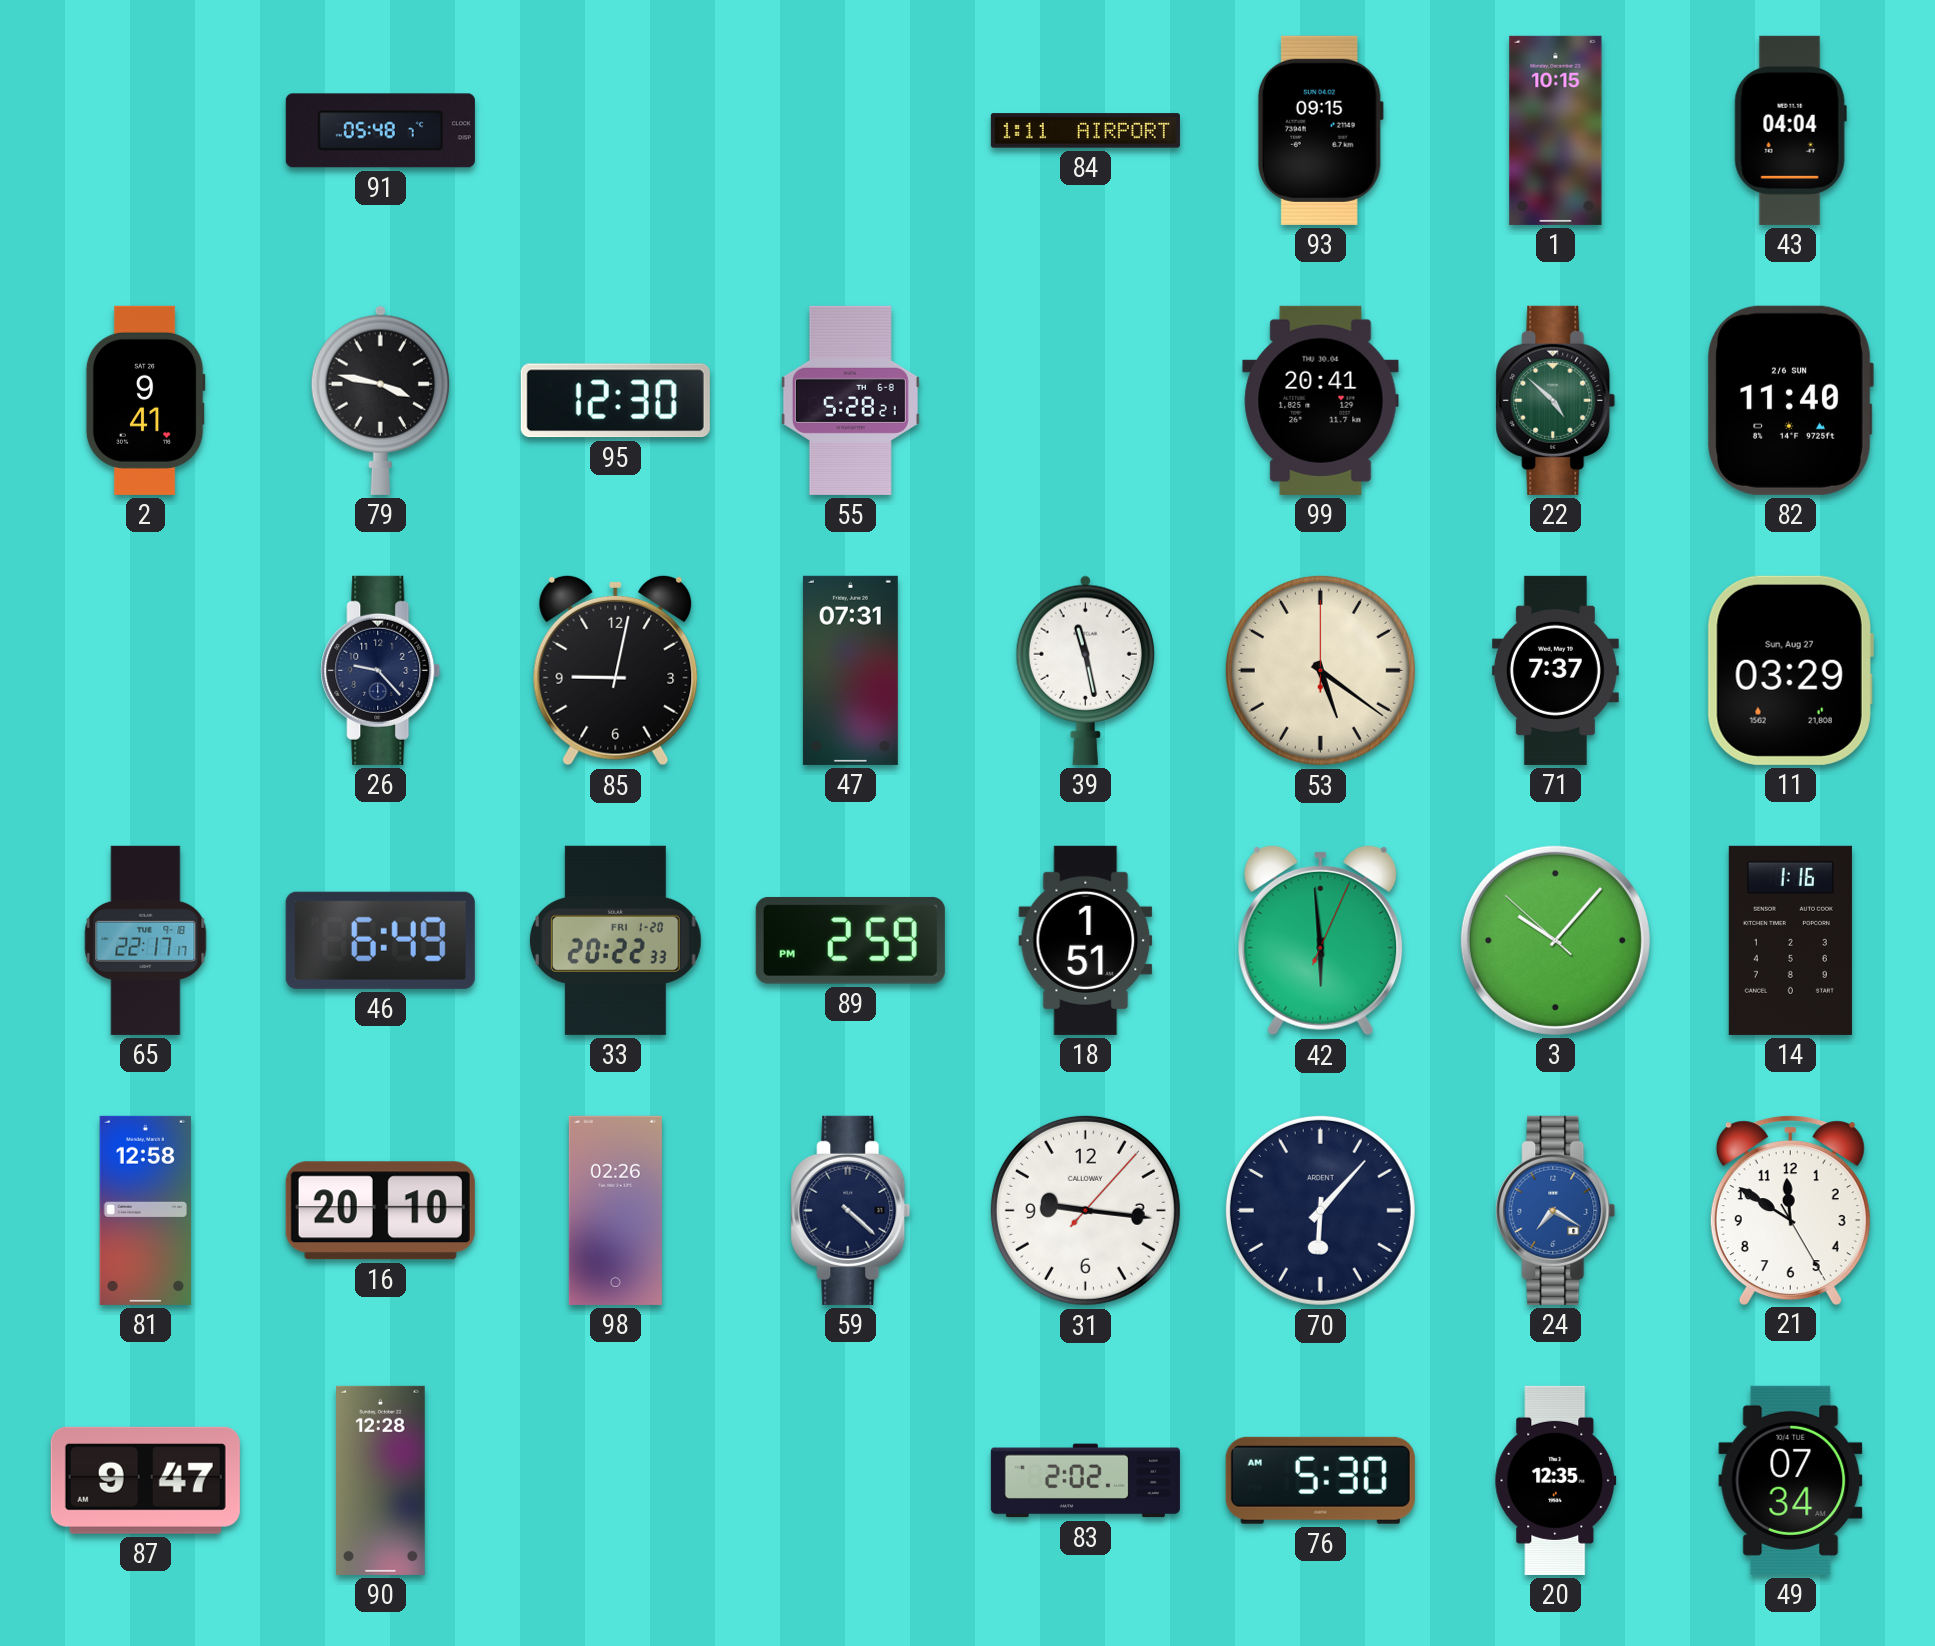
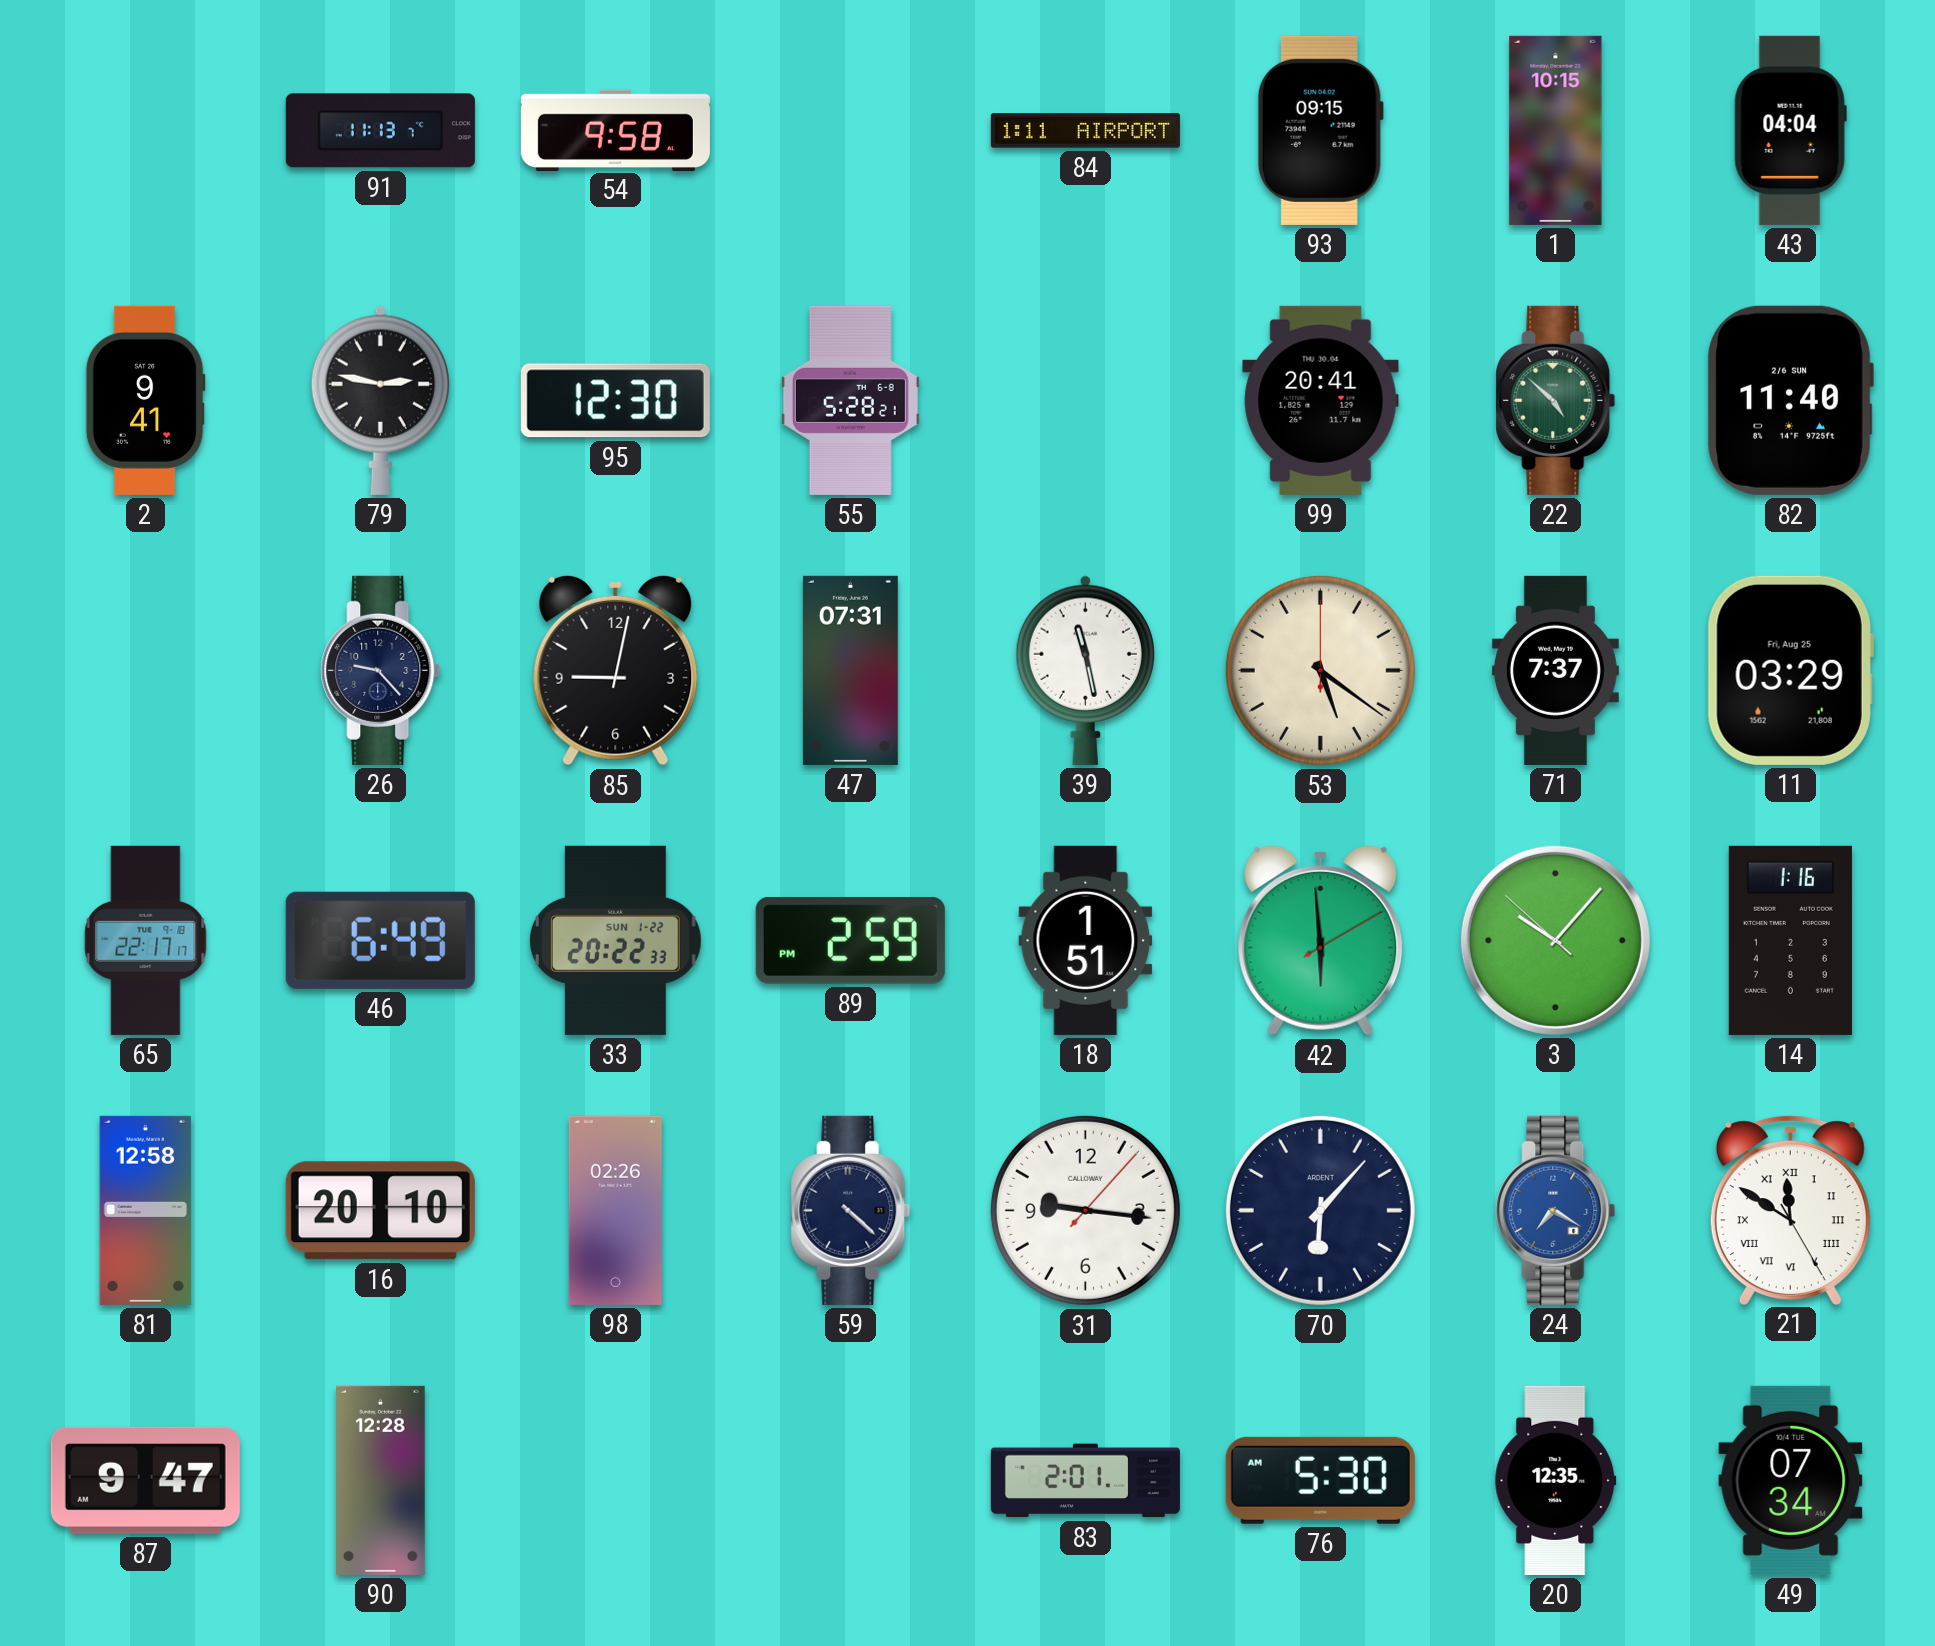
91: 05:48 -> 11:13
54: none -> 9:58
79: 3:47 -> 2:47
11 date: Sun, Aug 27 -> Fri, Aug 25
33 date: FRI 1-20 -> SUN 1-22
42: 5:59:04 -> 5:59:10
21 numerals: Arabic -> Roman
83: 2:02 -> 2:01
